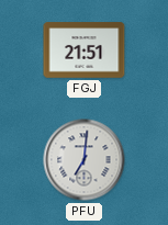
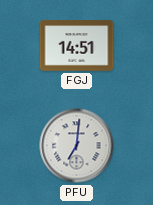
FGJ: 21:51 -> 14:51
